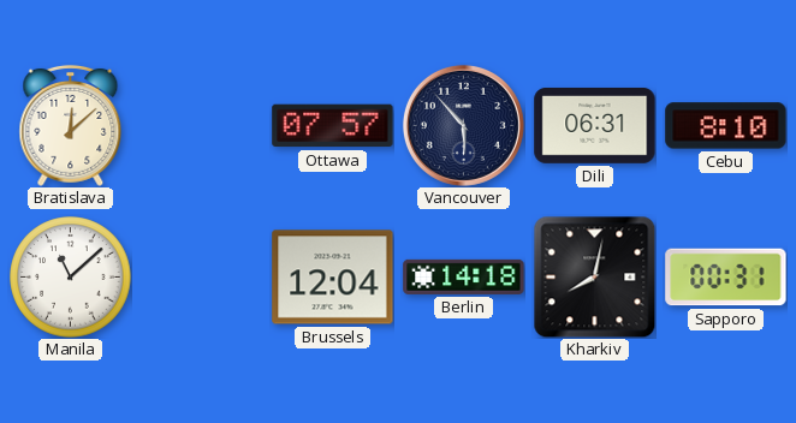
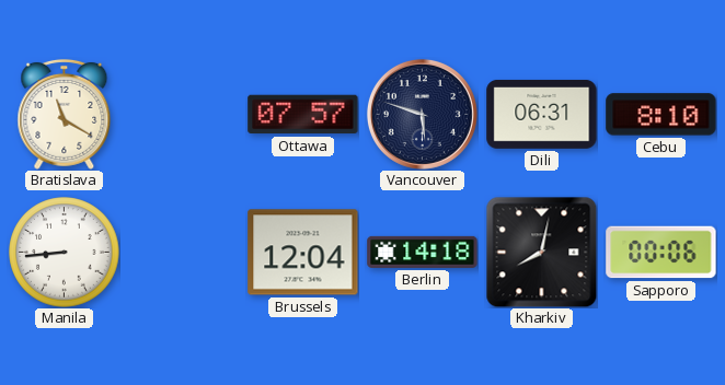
Bratislava: 12:08 -> 11:20
Vancouver: 5:53 -> 5:48
Manila: 11:08 -> 8:44
Sapporo: 00:31 -> 00:06
